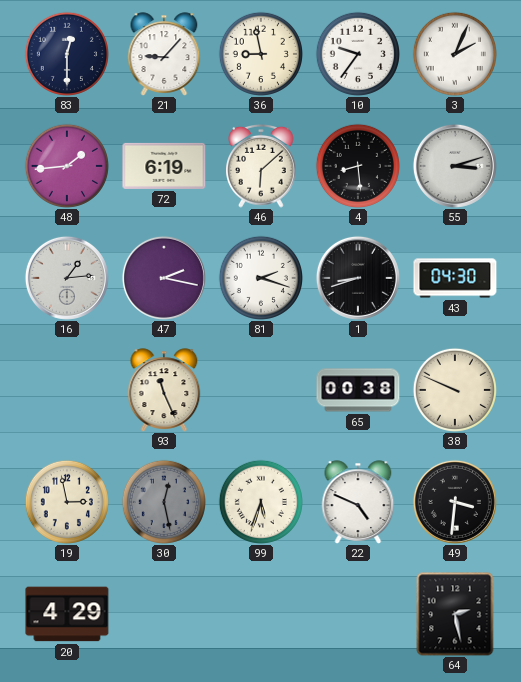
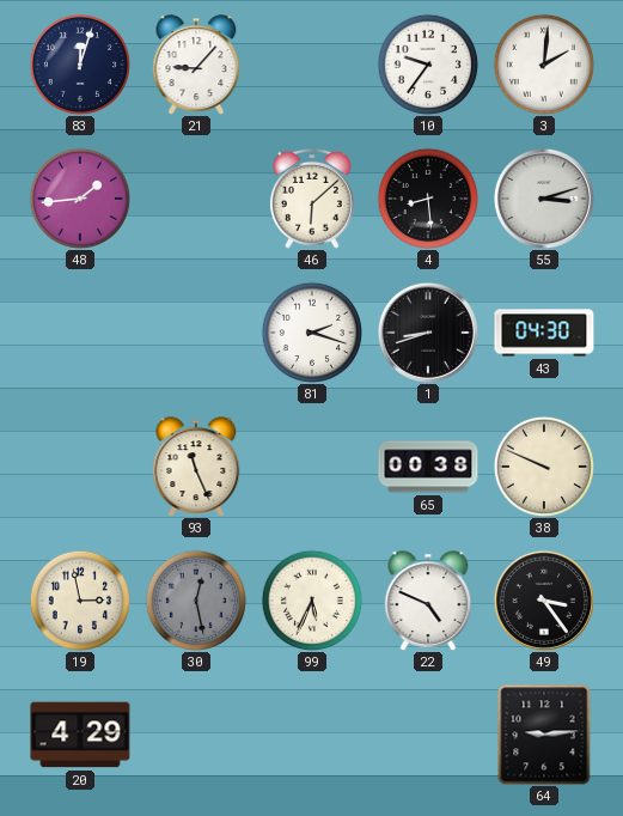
83: 12:30 -> 12:03
36: 8:58 -> none
3: 2:04 -> 2:01
72: 6:19 -> none
16: 1:14 -> none
47: 2:17 -> none
99: 5:33 -> 5:34
49: 3:31 -> 3:24
64: 2:28 -> 9:14
